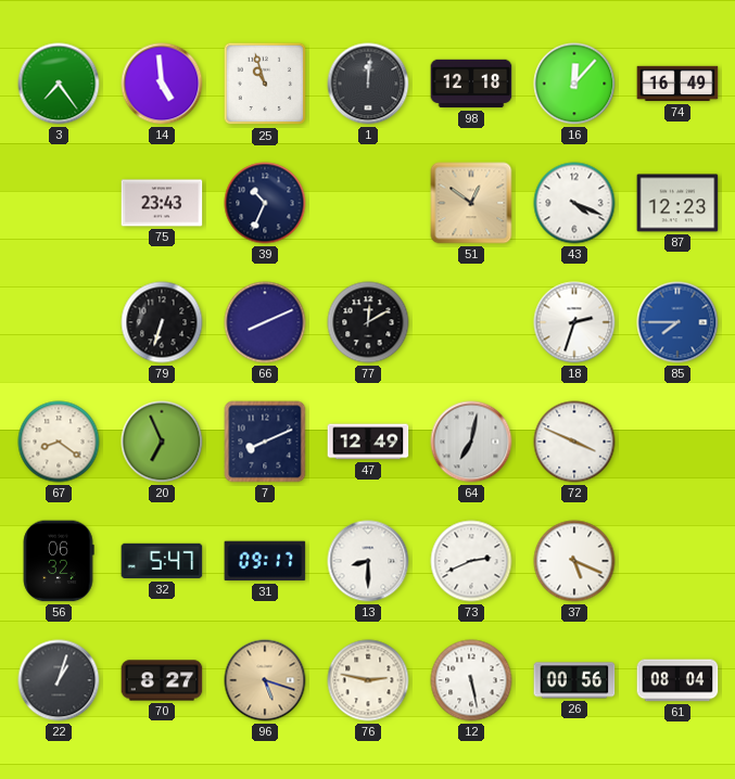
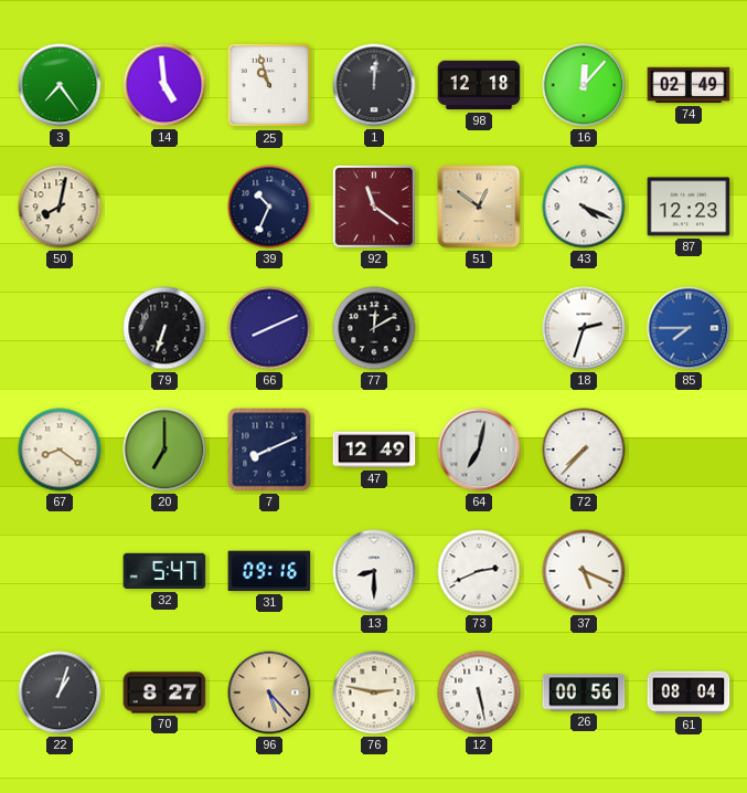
74: 16:49 -> 02:49
50: none -> 8:02
75: 23:43 -> none
92: none -> 11:21
20: 6:56 -> 7:00
72: 3:49 -> 7:37
56: 06:32 -> none
31: 09:17 -> 09:16
96: 5:18 -> 5:23
